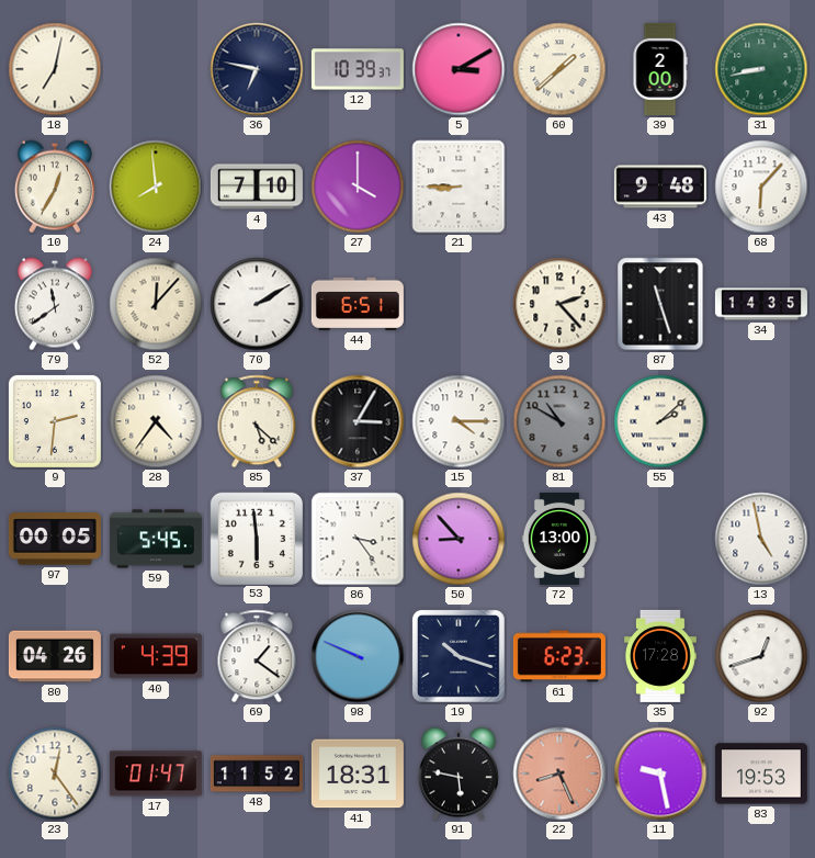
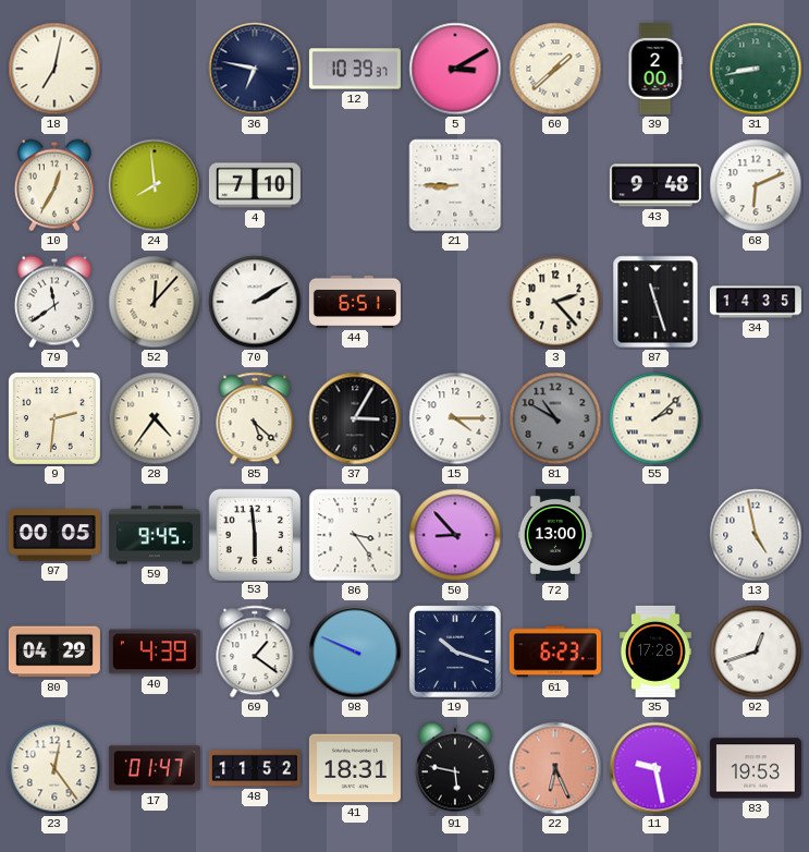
27: 4:00 -> none
68: 6:07 -> 6:11
59: 5:45 -> 9:45
80: 04:26 -> 04:29
22: 8:26 -> 6:26
